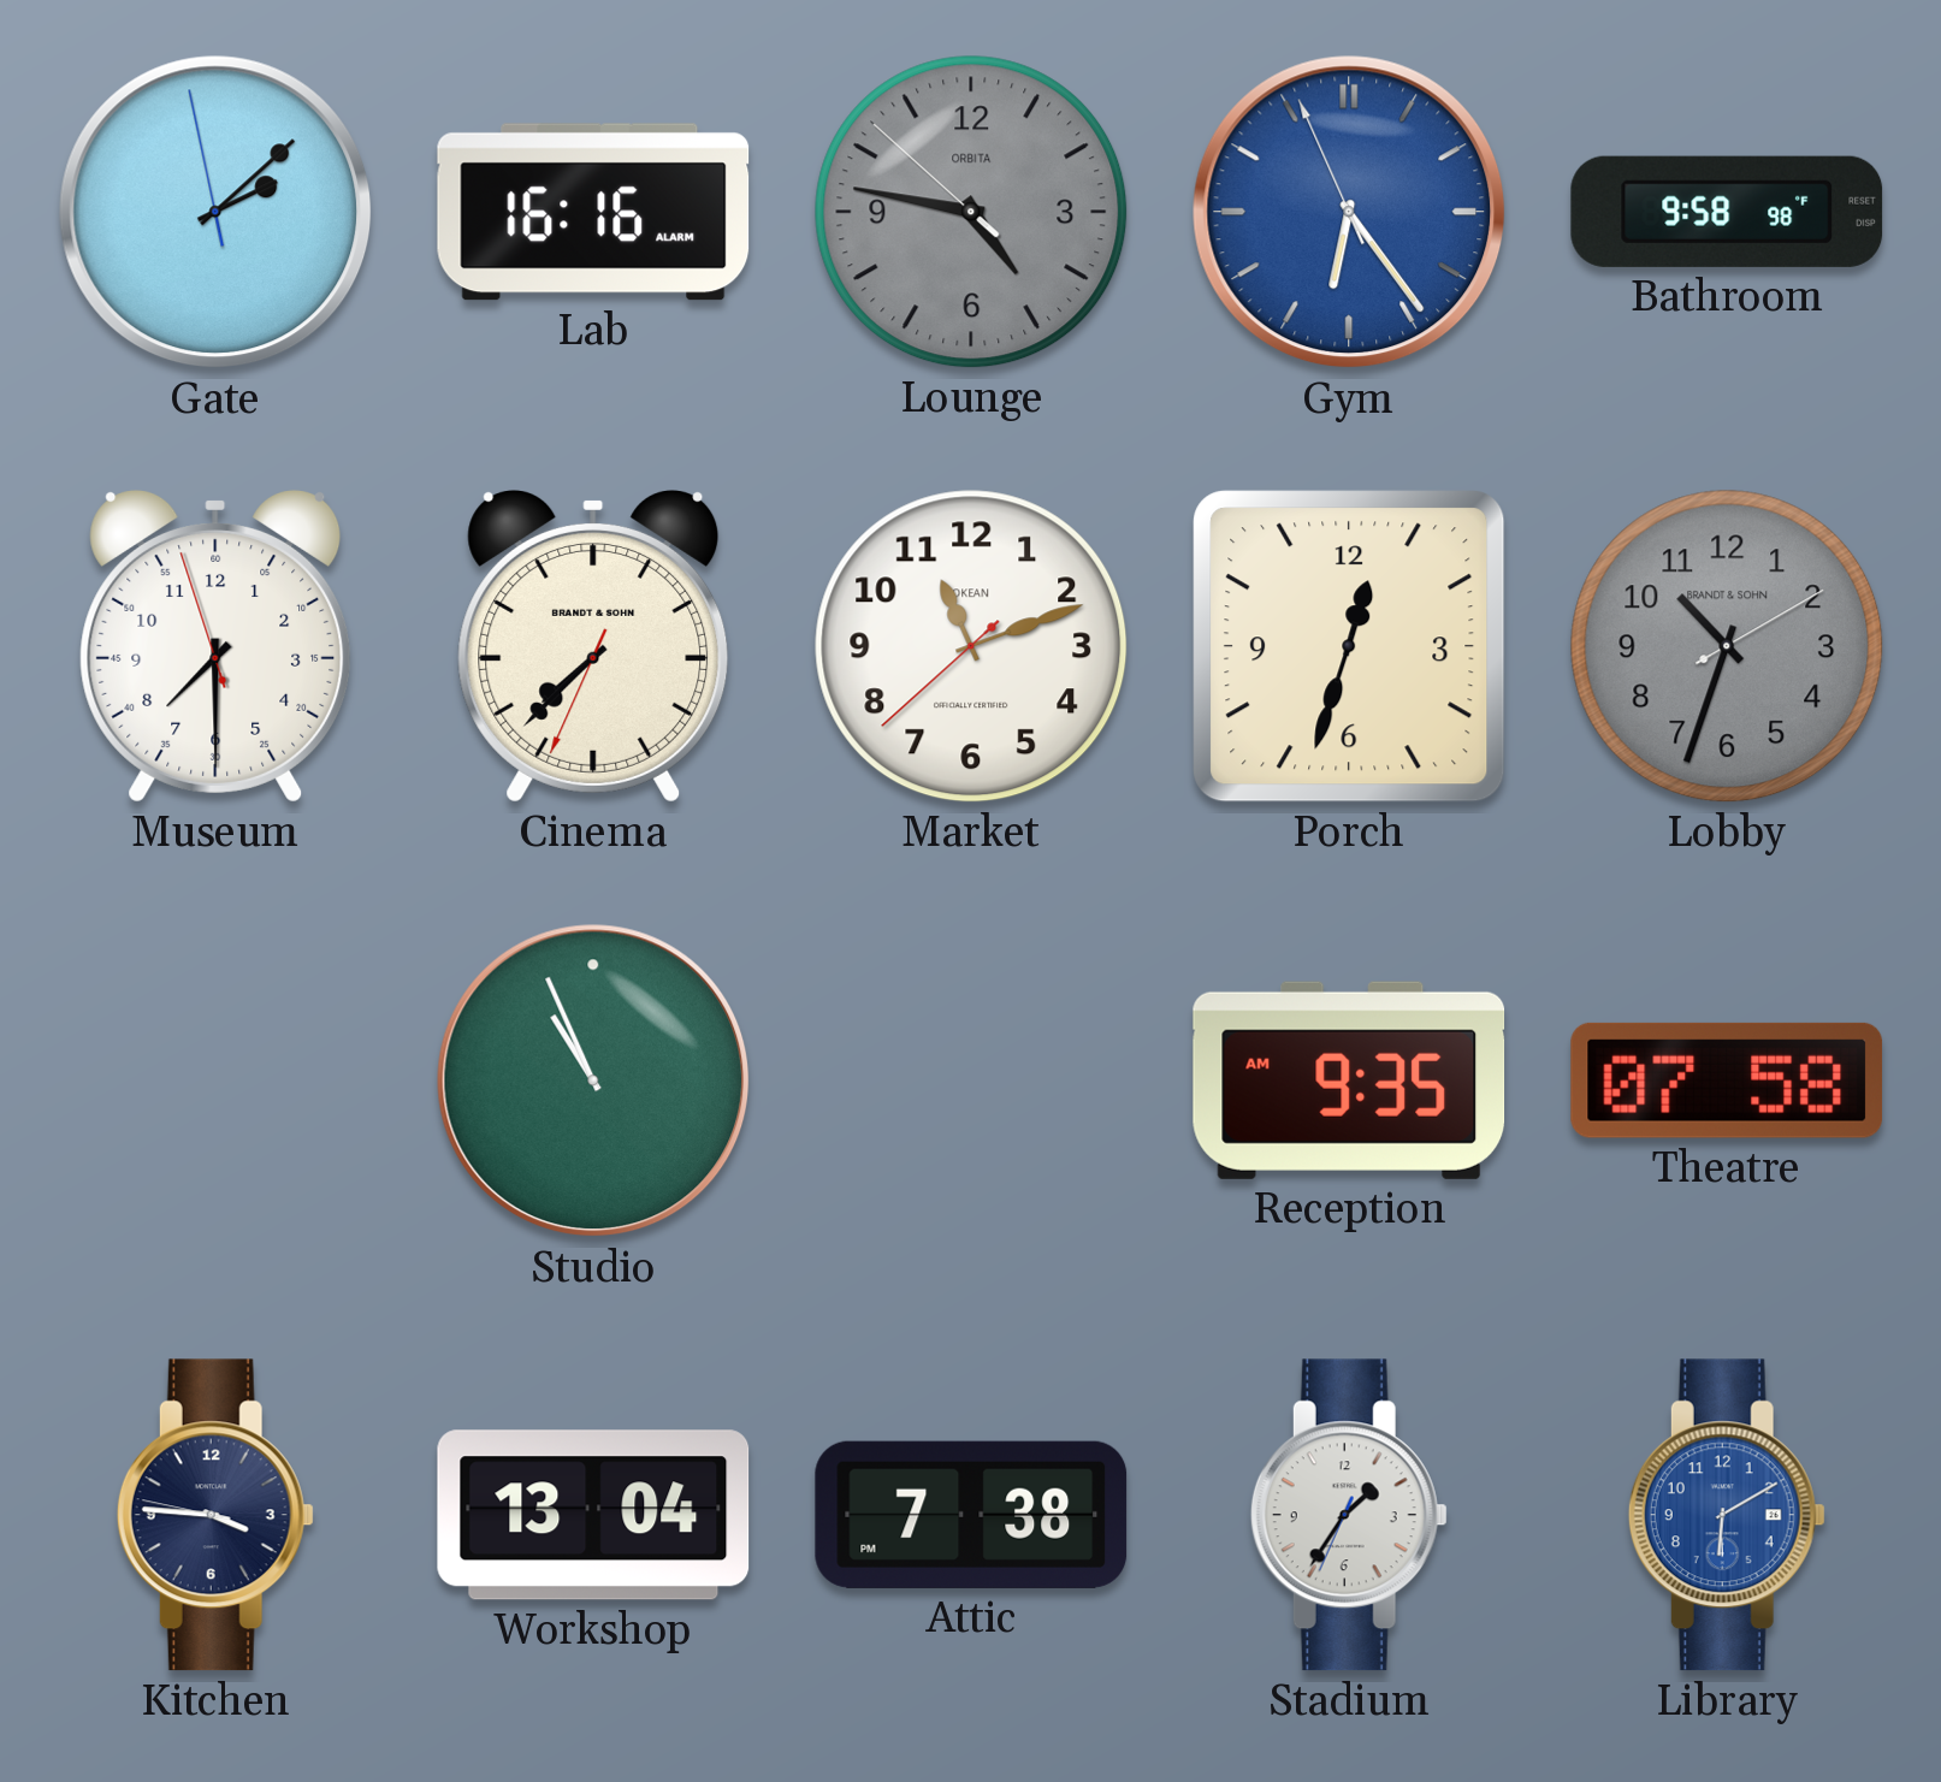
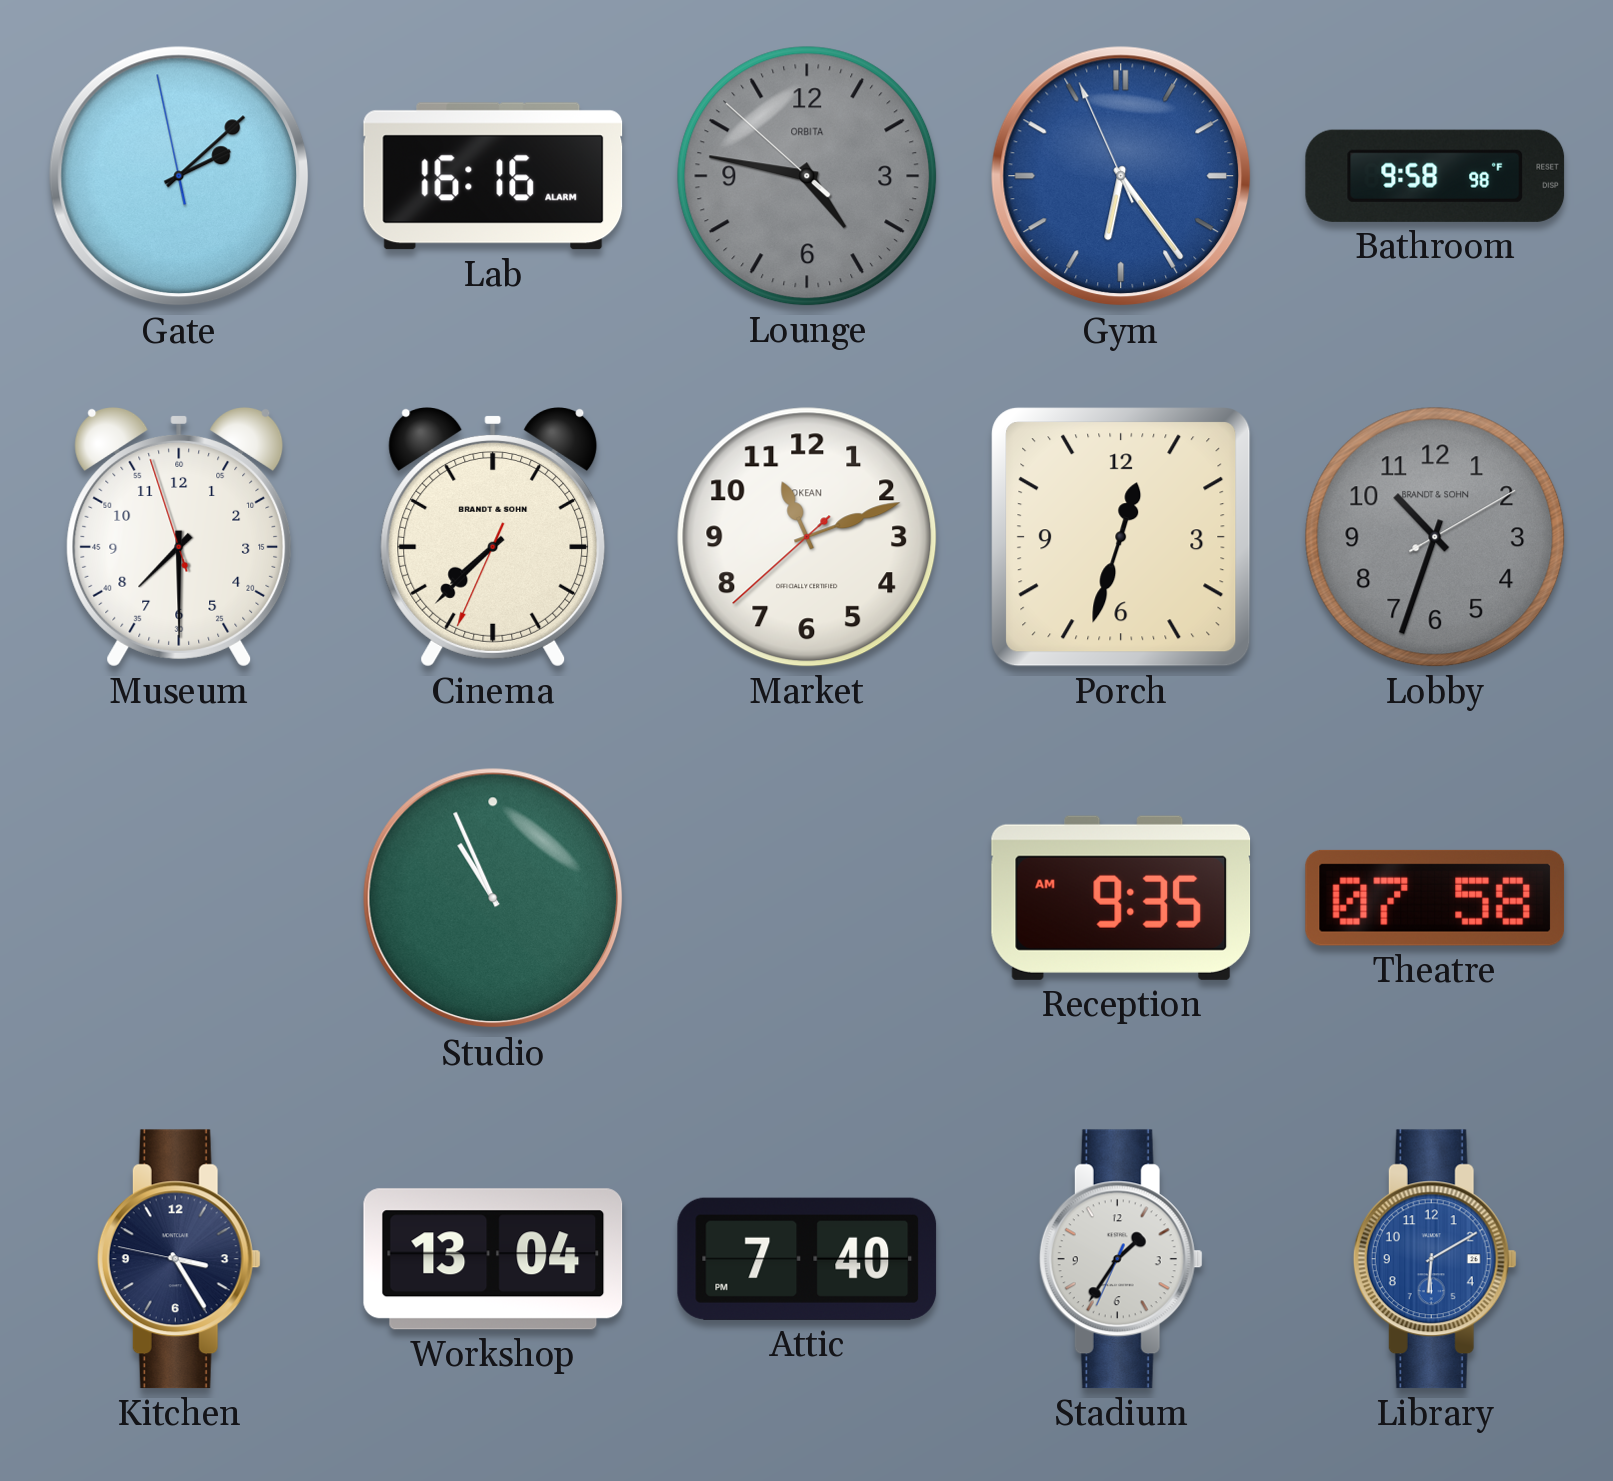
Kitchen: 3:45 -> 3:24
Attic: 7:38 -> 7:40
